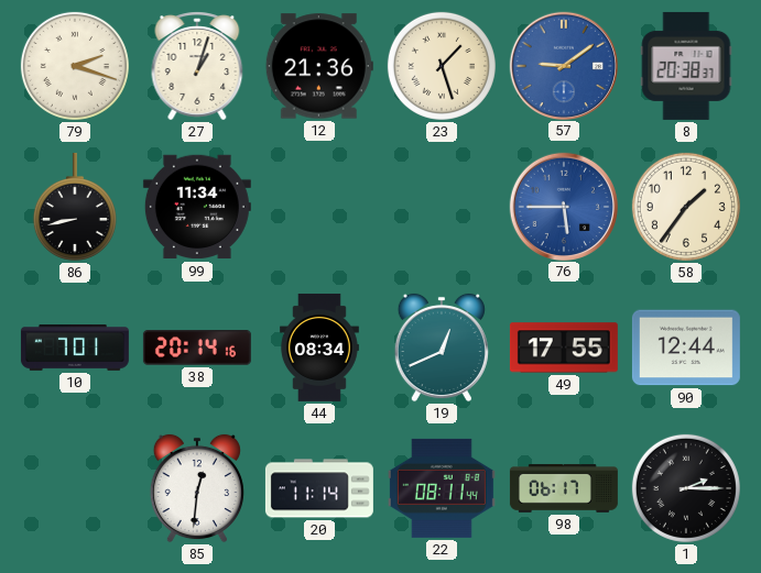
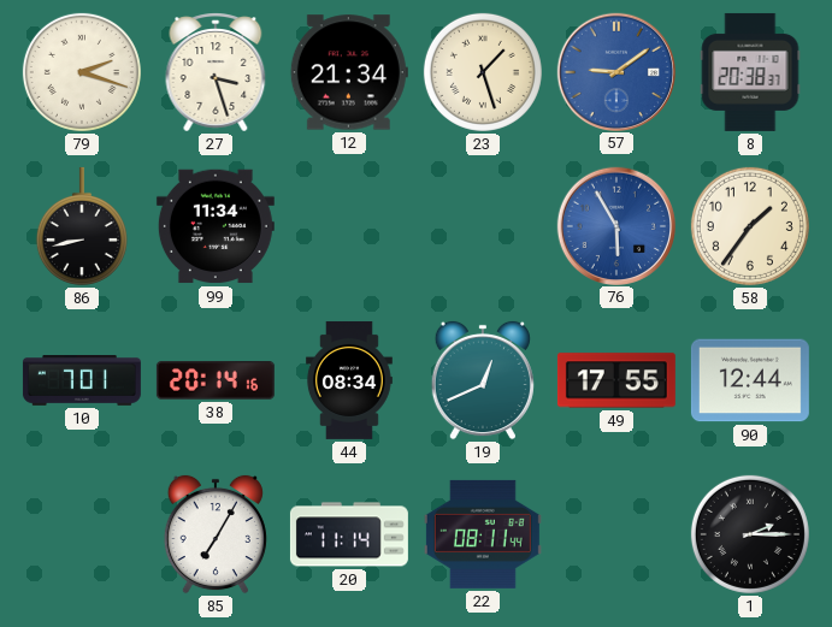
27: 1:03 -> 3:27
12: 21:36 -> 21:34
76: 5:45 -> 5:55
85: 12:31 -> 7:05
98: 06:17 -> none
